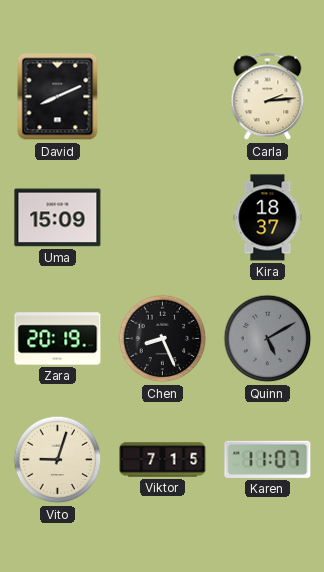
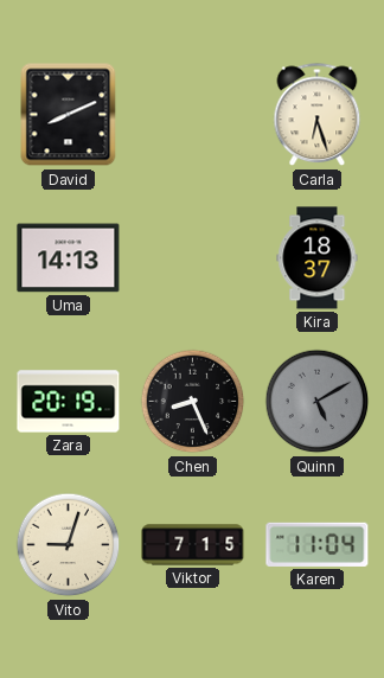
Carla: 2:14 -> 6:27
Uma: 15:09 -> 14:13
Karen: 11:07 -> 11:04
